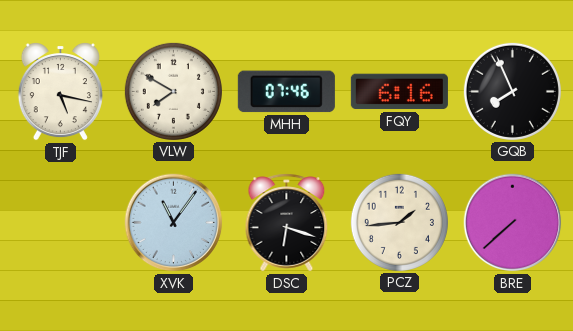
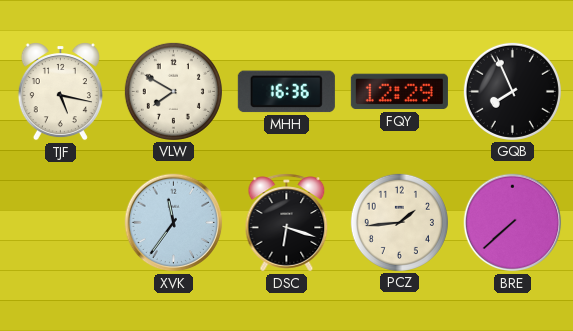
MHH: 07:46 -> 16:36
FQY: 6:16 -> 12:29
XVK: 11:06 -> 11:36
